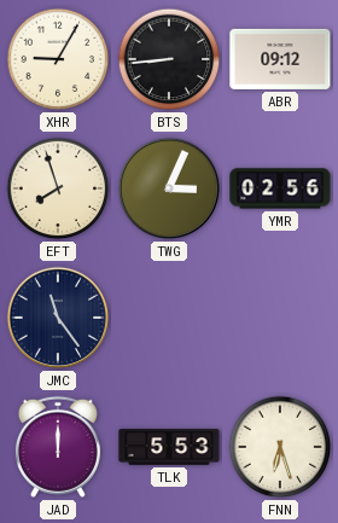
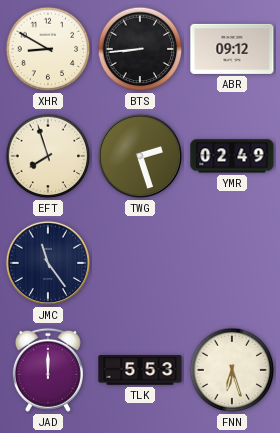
XHR: 9:05 -> 8:50
TWG: 3:04 -> 2:27
YMR: 02:56 -> 02:49
